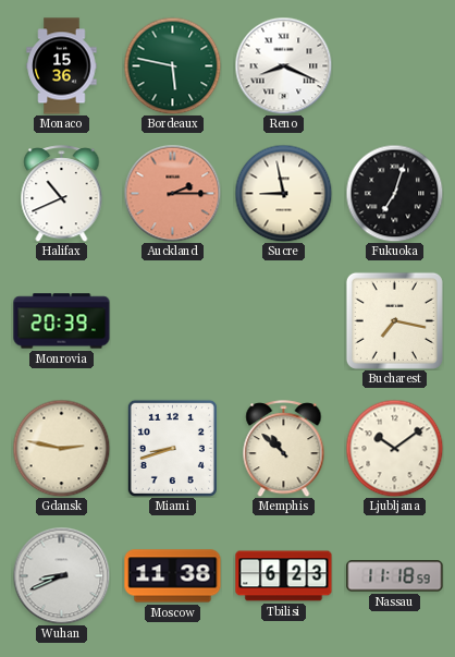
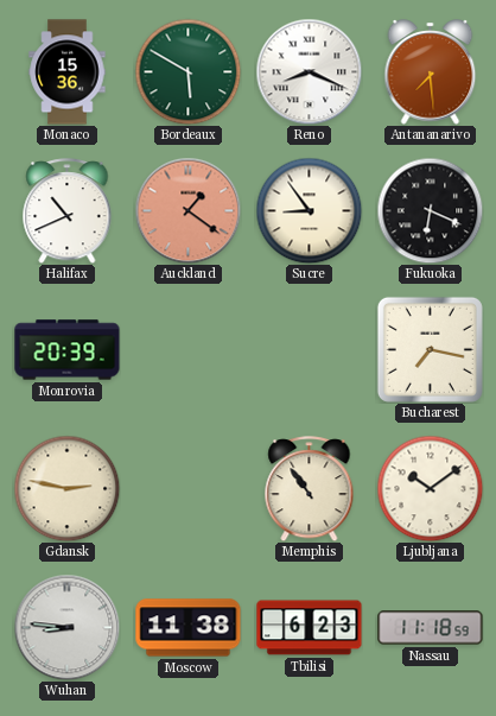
Bordeaux: 5:47 -> 5:50
Antananarivo: none -> 7:29
Auckland: 2:15 -> 1:21
Sucre: 8:58 -> 8:54
Fukuoka: 7:03 -> 6:19
Miami: 8:42 -> none
Memphis: 10:52 -> 10:54
Wuhan: 8:41 -> 8:46
